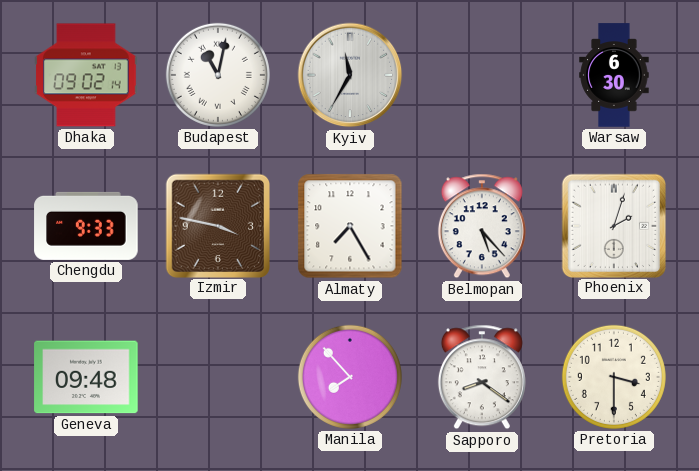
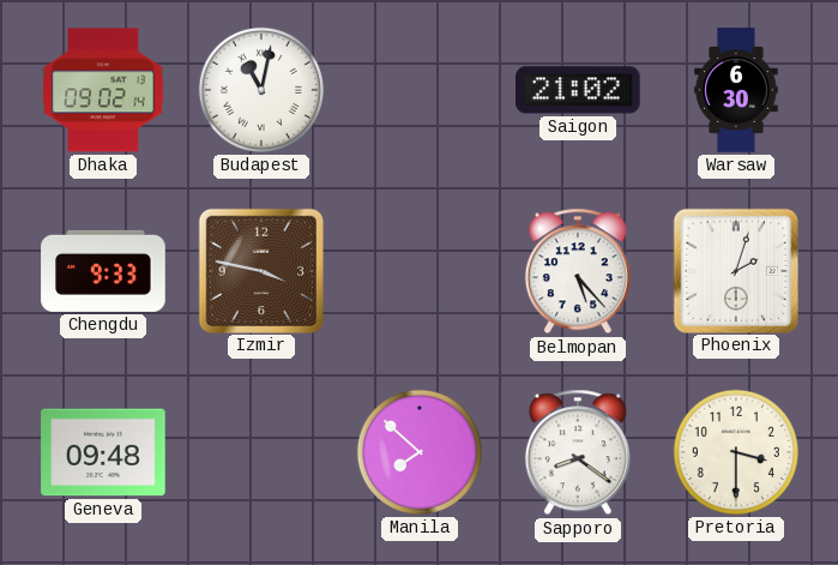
Kyiv: 11:35 -> none
Saigon: none -> 21:02
Almaty: 7:25 -> none
Manila: 7:53 -> 7:52
